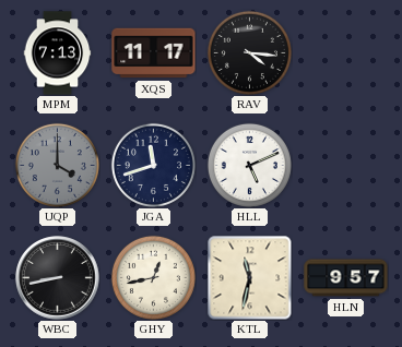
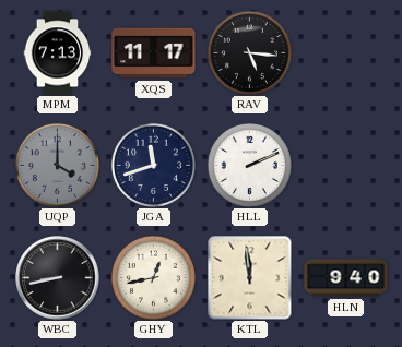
RAV: 4:16 -> 5:16
HLL: 5:11 -> 2:11
KTL: 11:32 -> 11:59
HLN: 9:57 -> 9:40
